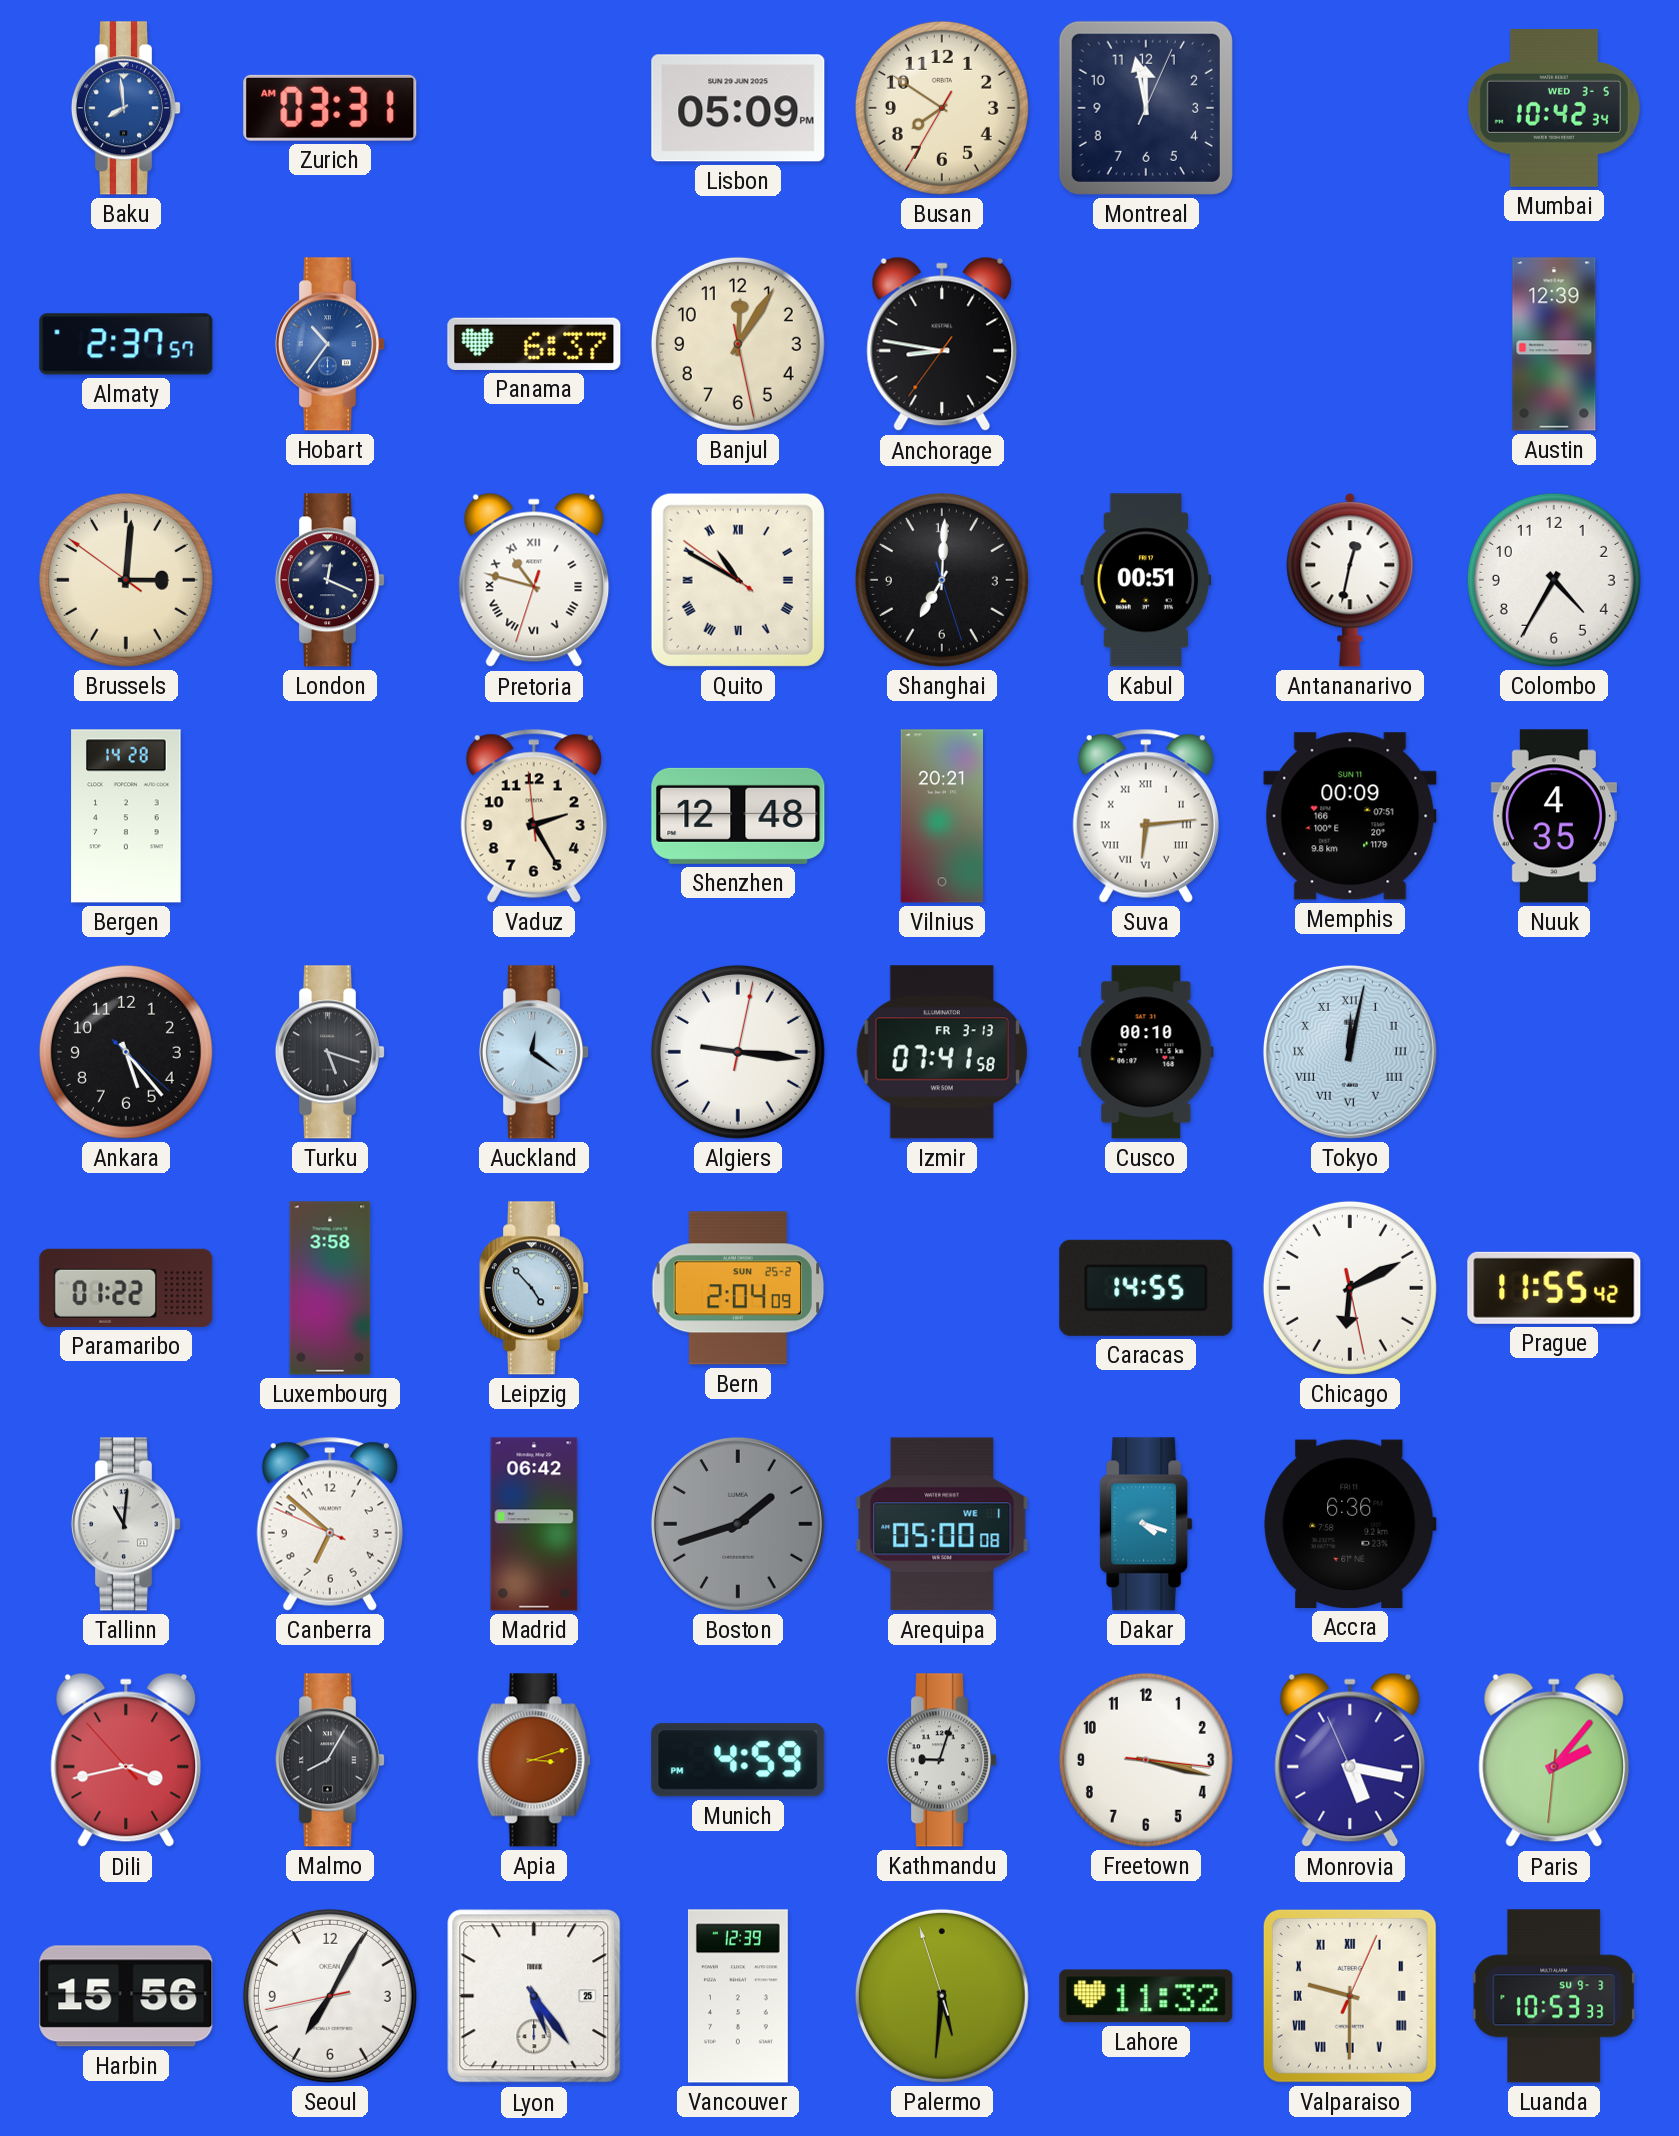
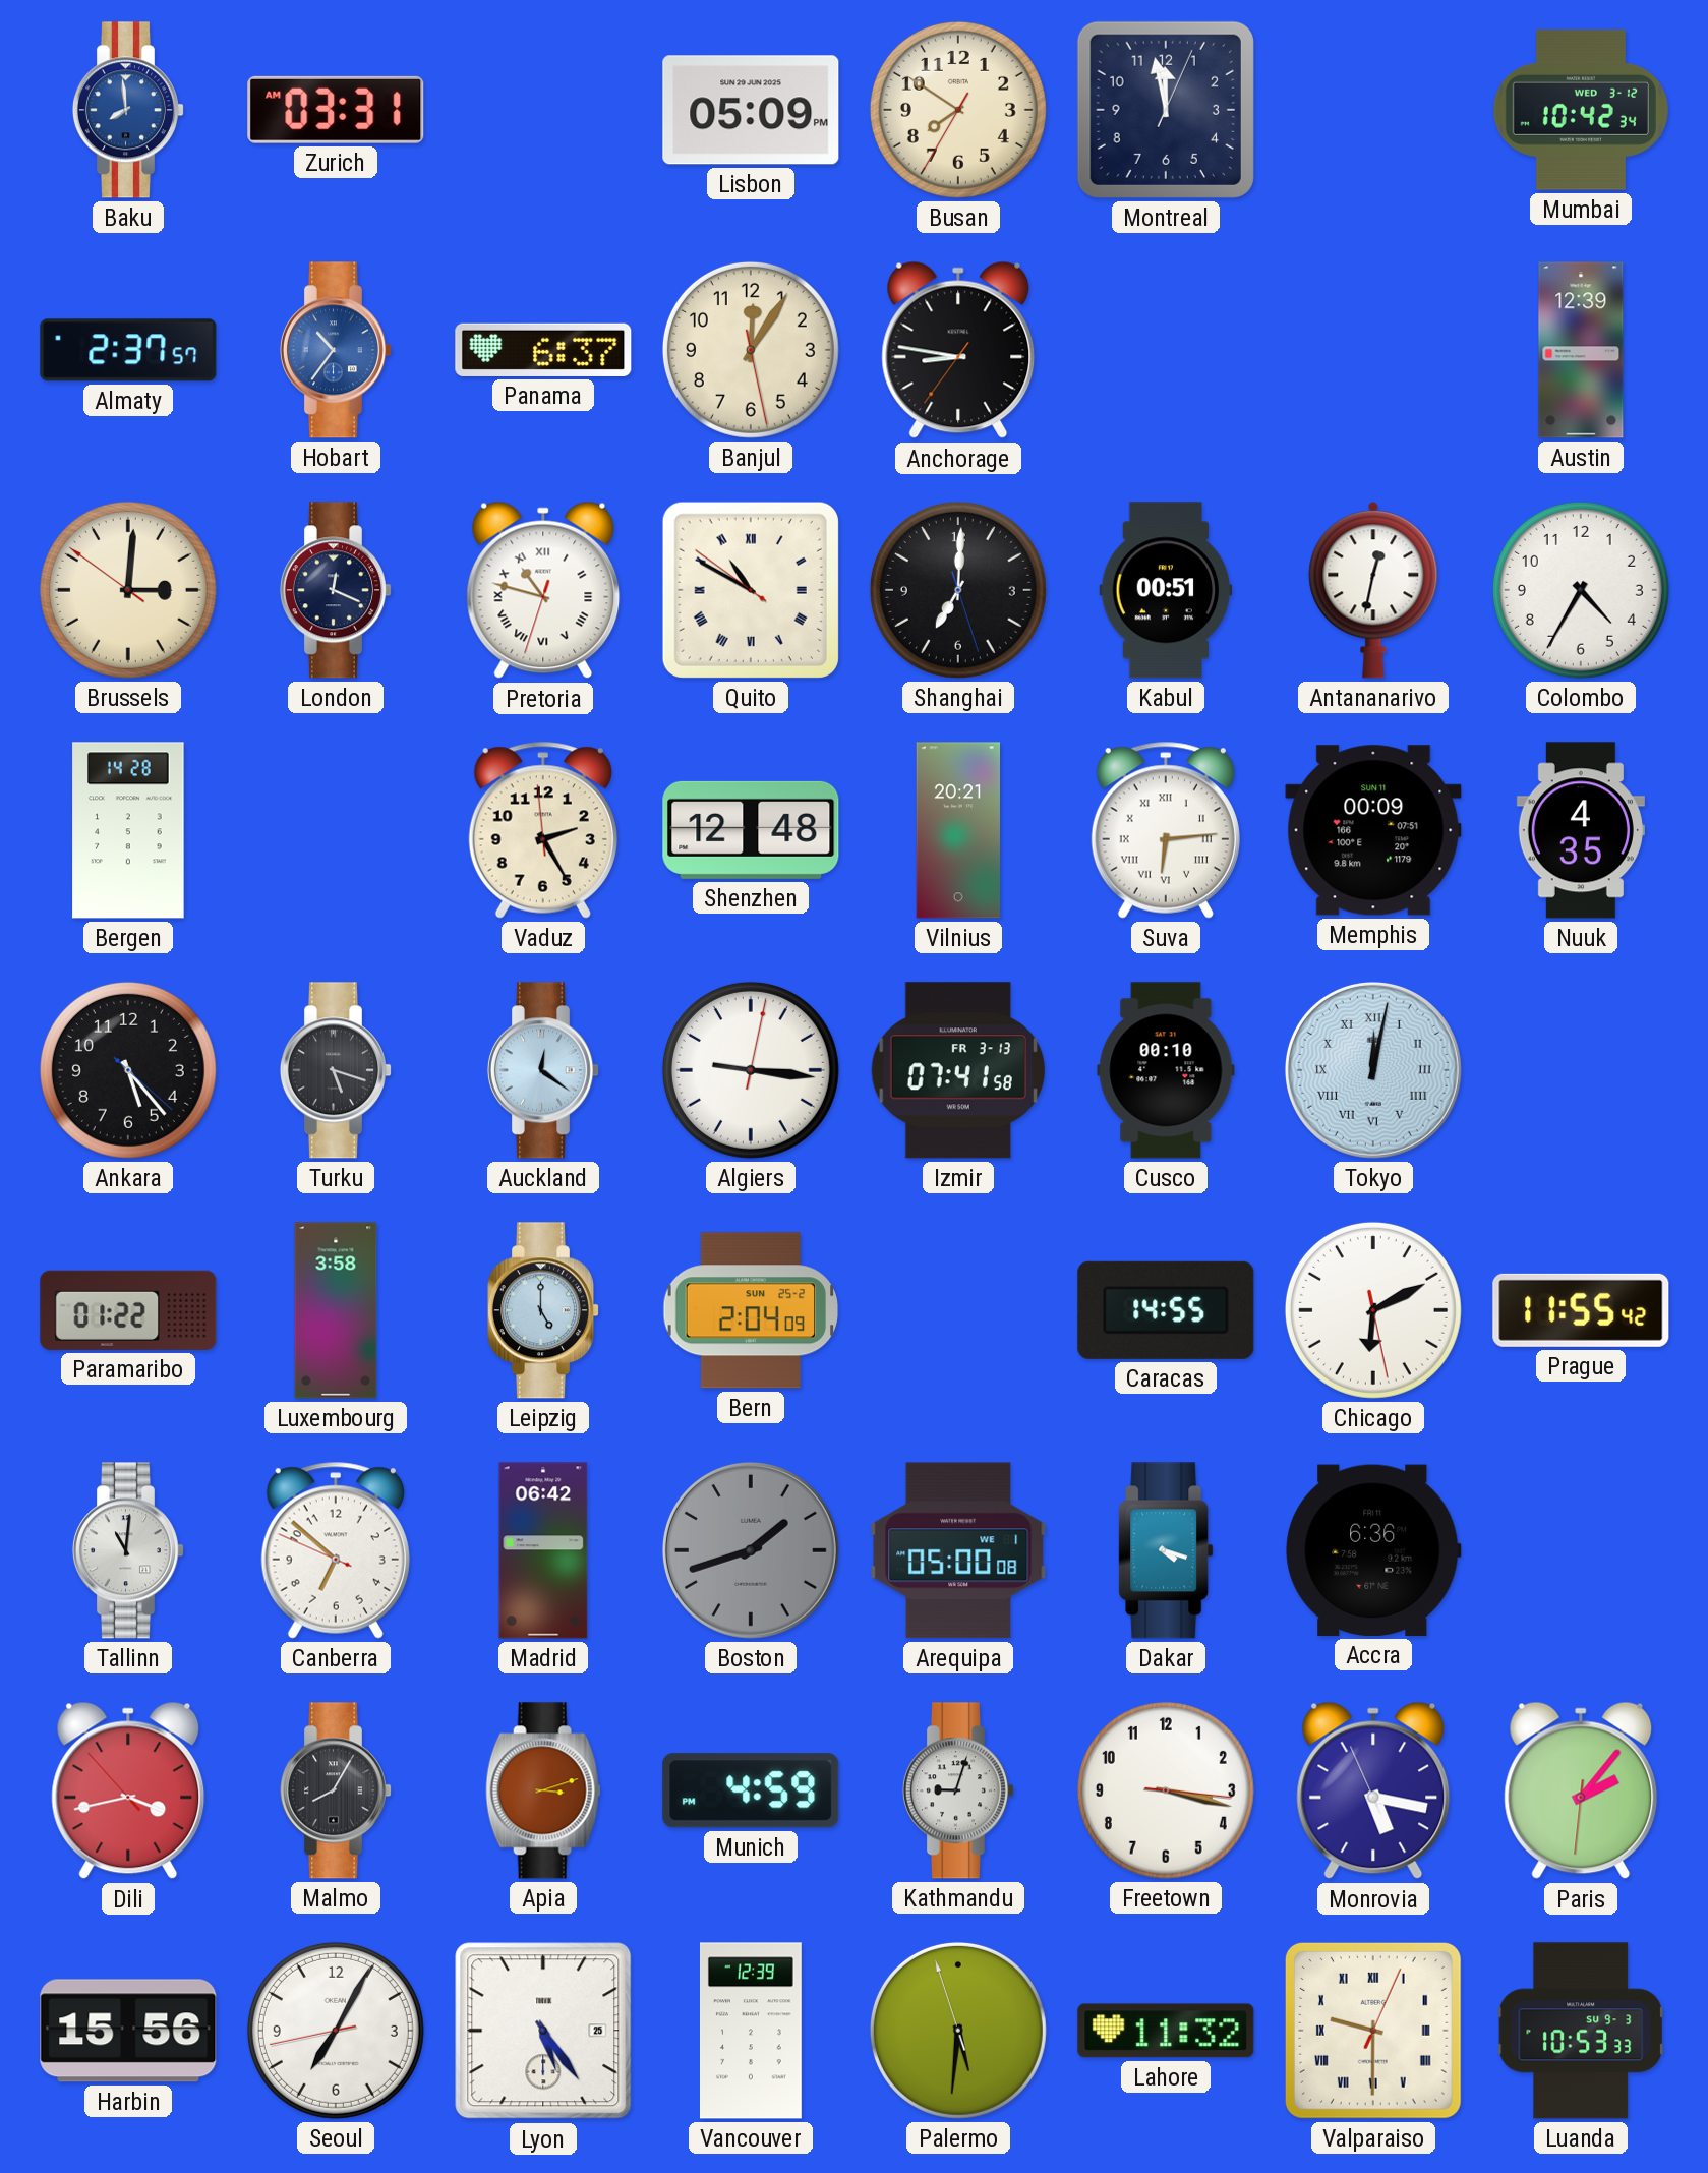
Mumbai date: WED 3-5 -> WED 3-12
Leipzig: 4:53 -> 5:00
